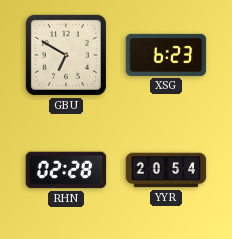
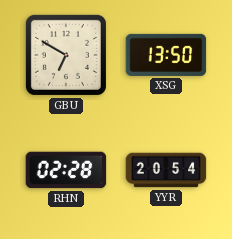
XSG: 6:23 -> 13:50
